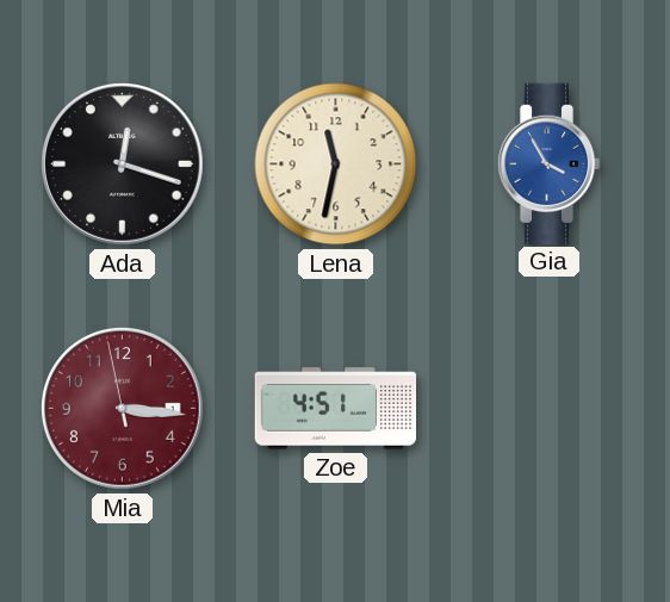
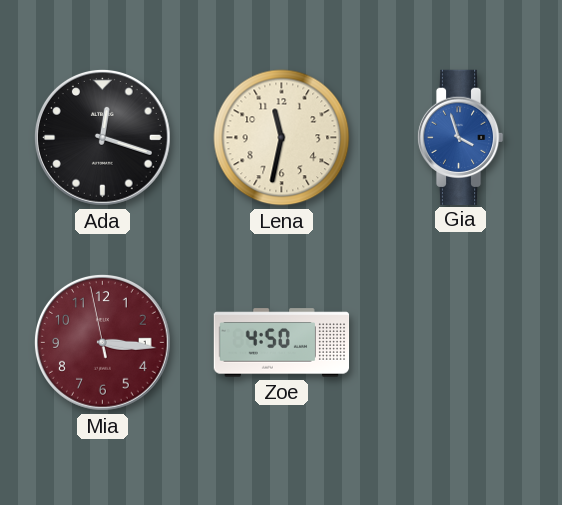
Gia: 3:55 -> 3:57
Zoe: 4:51 -> 4:50
